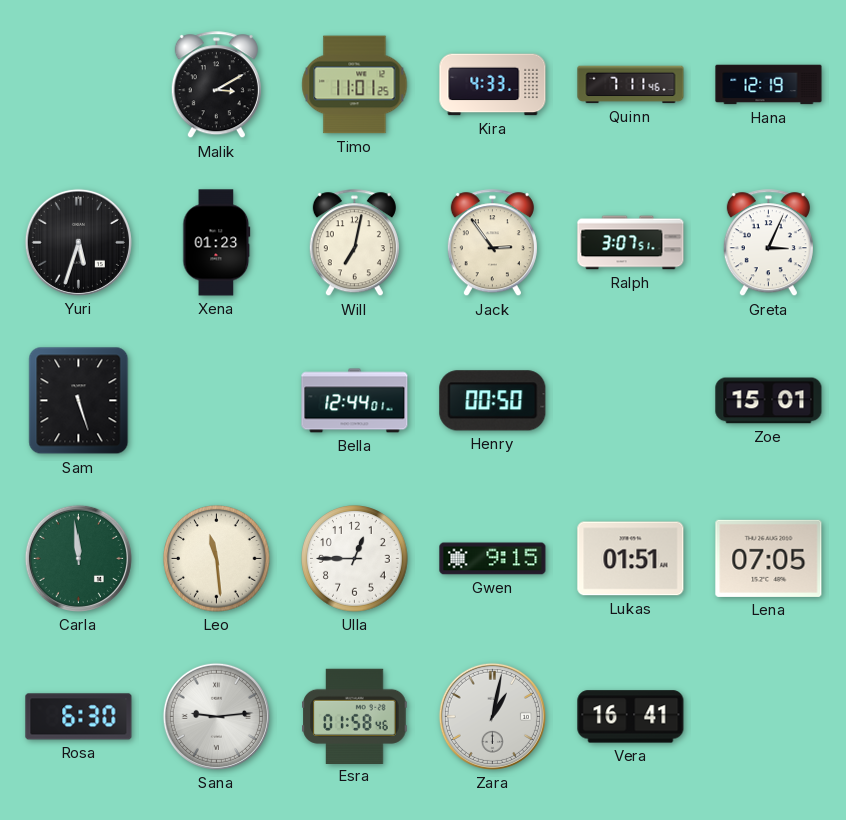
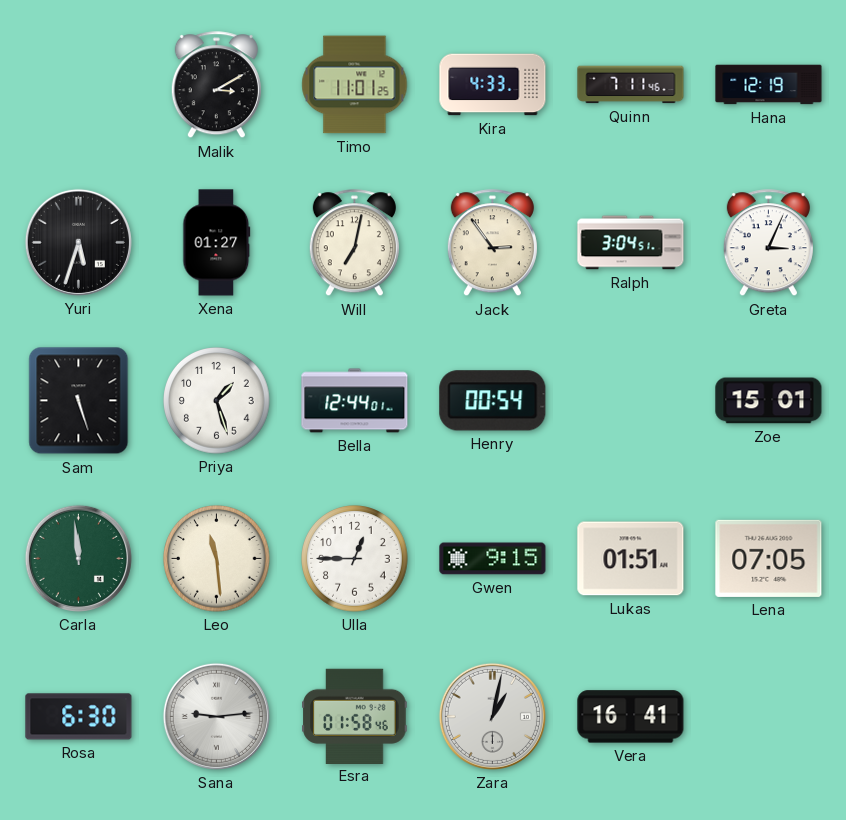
Xena: 01:23 -> 01:27
Ralph: 3:07 -> 3:04
Priya: none -> 1:27
Henry: 00:50 -> 00:54
